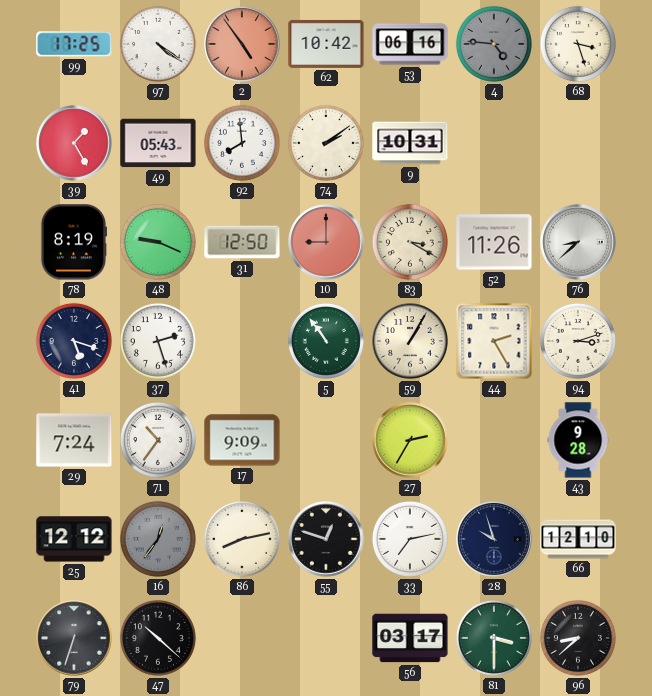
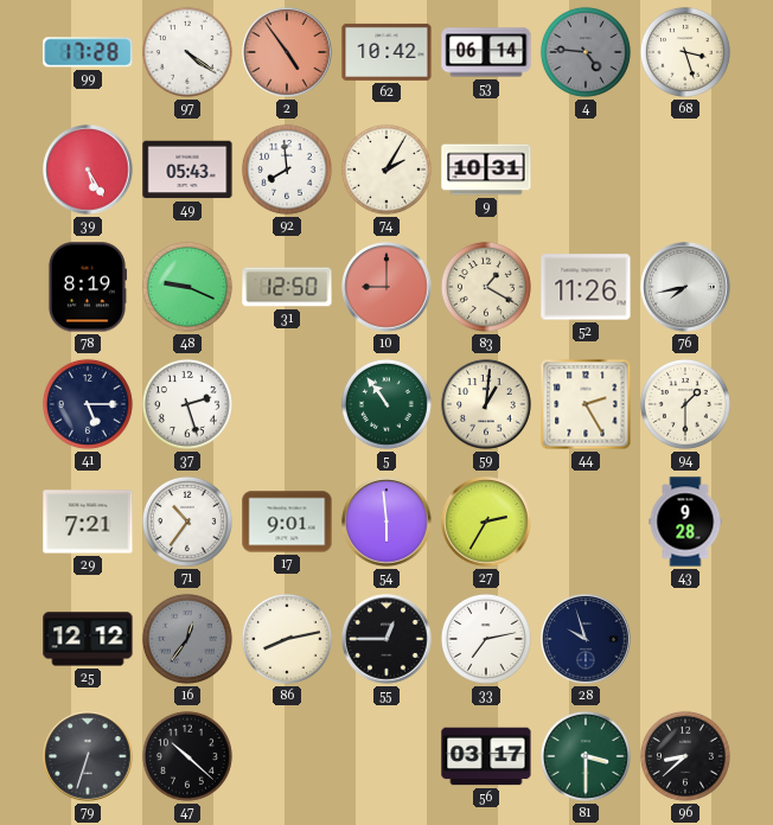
99: 17:25 -> 17:28
53: 06:16 -> 06:14
39: 1:25 -> 5:25
74: 2:09 -> 2:05
83: 3:20 -> 1:20
76: 8:38 -> 7:43
41: 5:18 -> 5:15
59: 1:05 -> 1:01
94: 3:12 -> 1:30
29: 7:24 -> 7:21
17: 9:09 -> 9:01
54: none -> 5:59
55: 12:48 -> 12:45
66: 12:10 -> none
